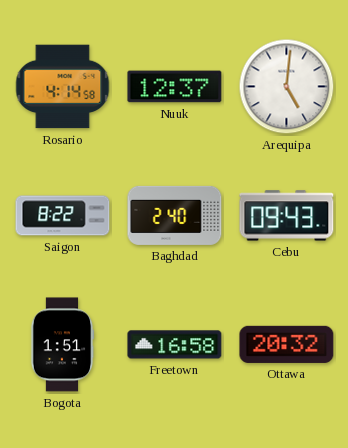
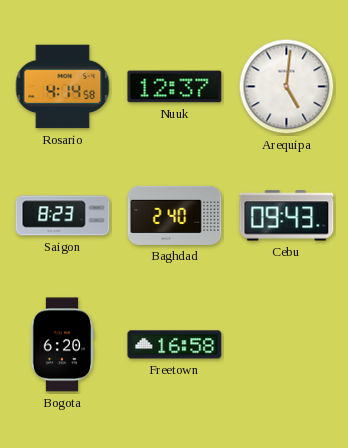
Saigon: 8:22 -> 8:23
Bogota: 1:51 -> 6:20
Ottawa: 20:32 -> none
